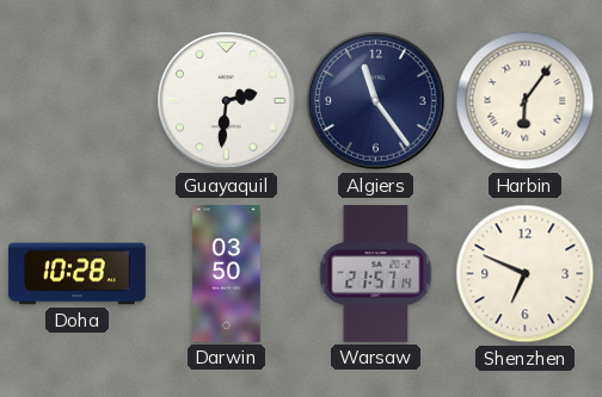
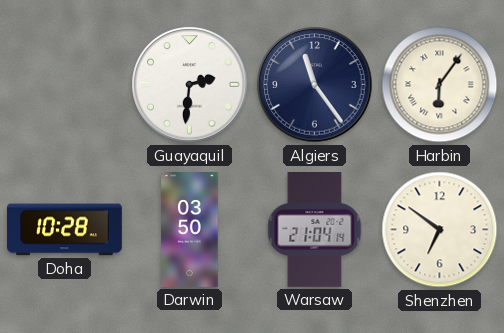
Warsaw: 21:57 -> 21:04
Shenzhen: 6:49 -> 6:51
